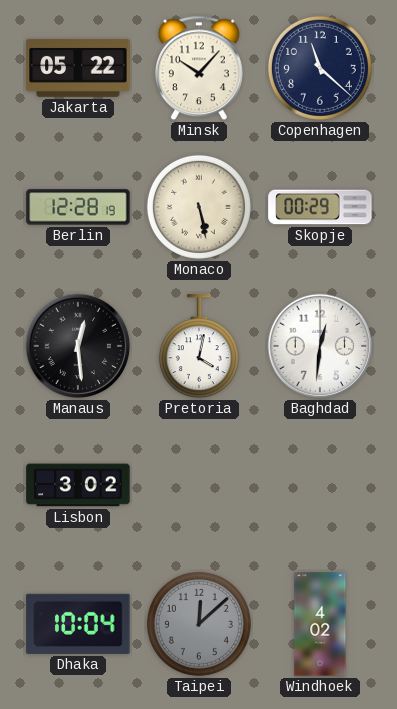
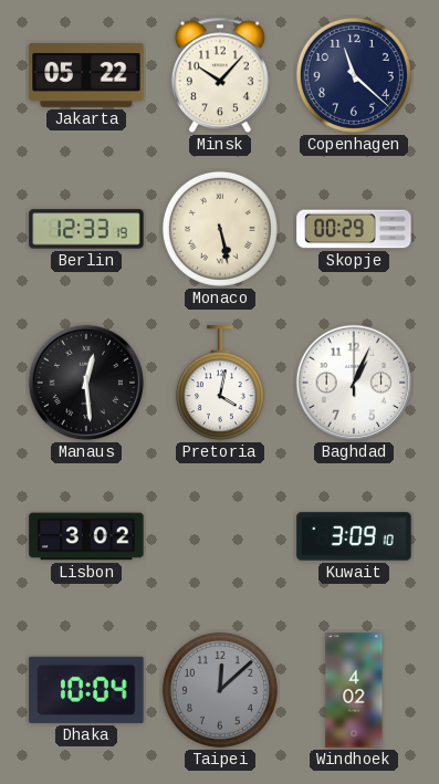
Berlin: 12:28 -> 12:33
Baghdad: 12:31 -> 1:04
Kuwait: none -> 3:09
